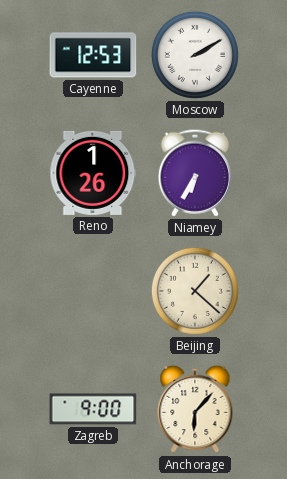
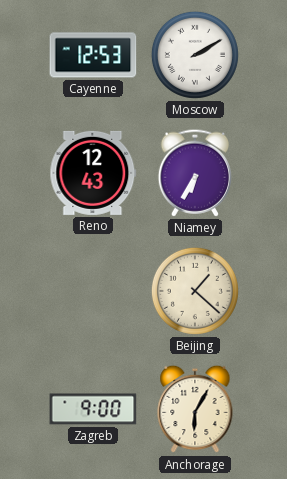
Reno: 1:26 -> 12:43
Anchorage: 6:07 -> 6:05
